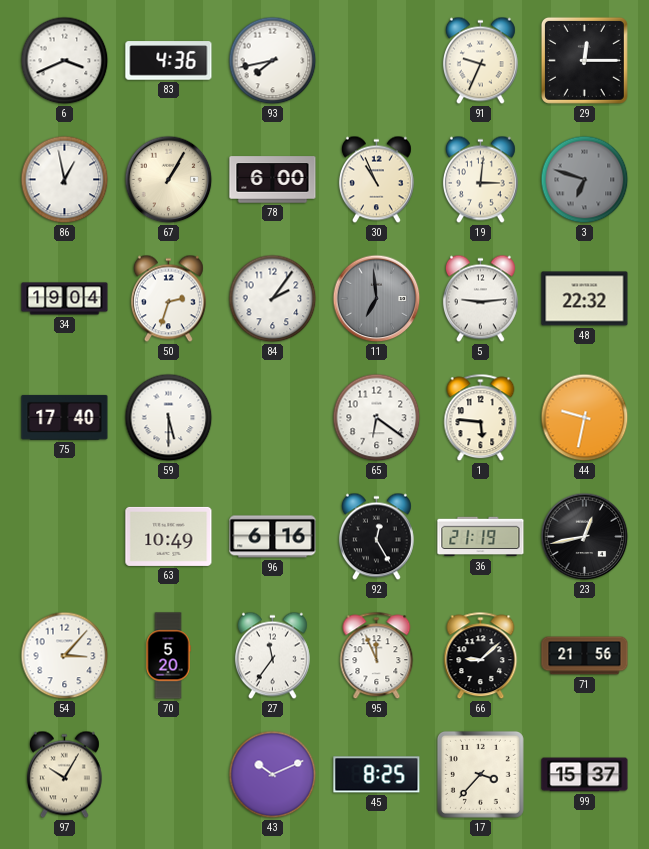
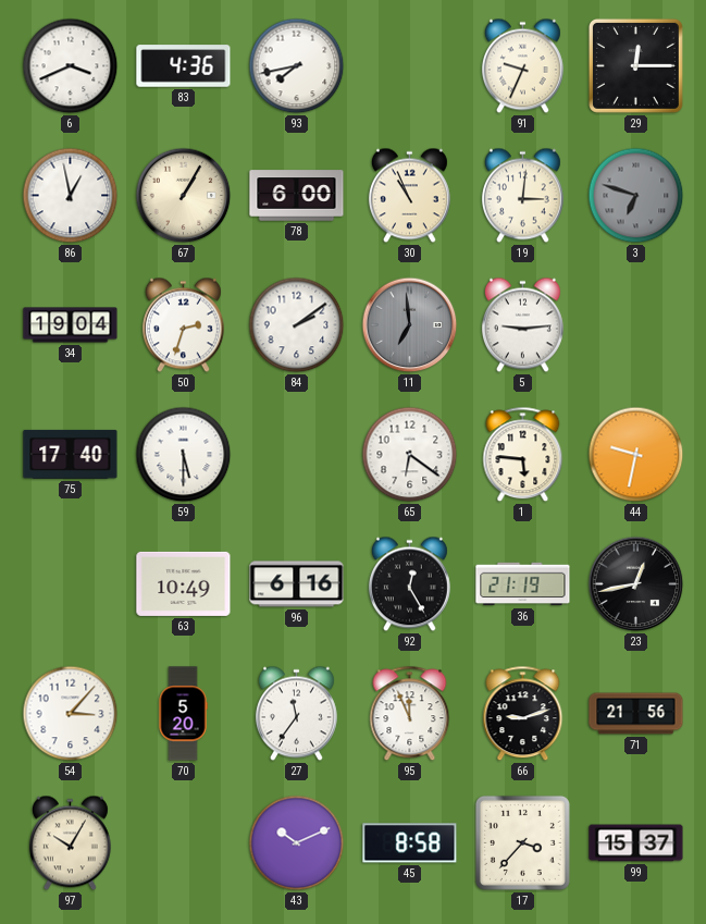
84: 2:06 -> 2:09
48: 22:32 -> none
66: 9:08 -> 9:12
45: 8:25 -> 8:58
